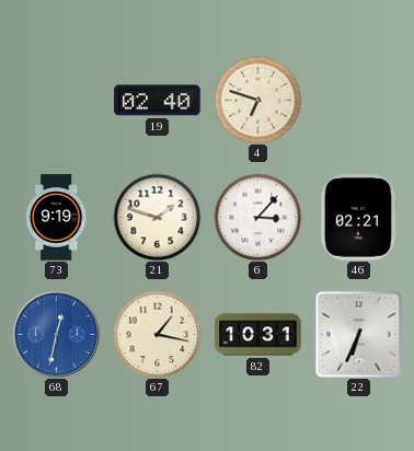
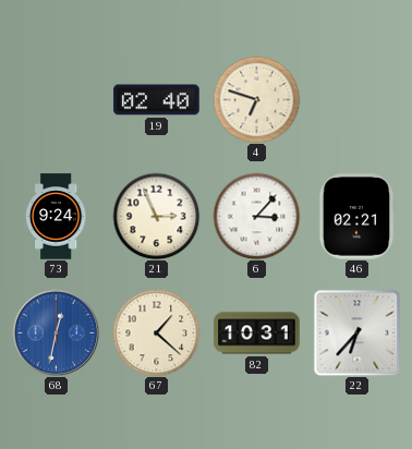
73: 9:19 -> 9:24
21: 1:48 -> 2:56
67: 1:17 -> 1:22
22: 6:34 -> 6:37
